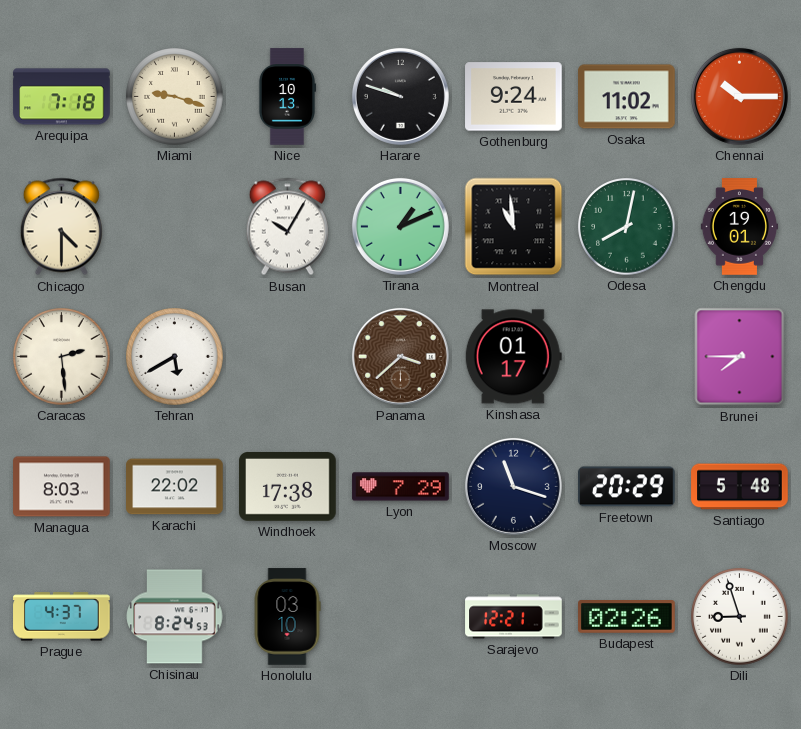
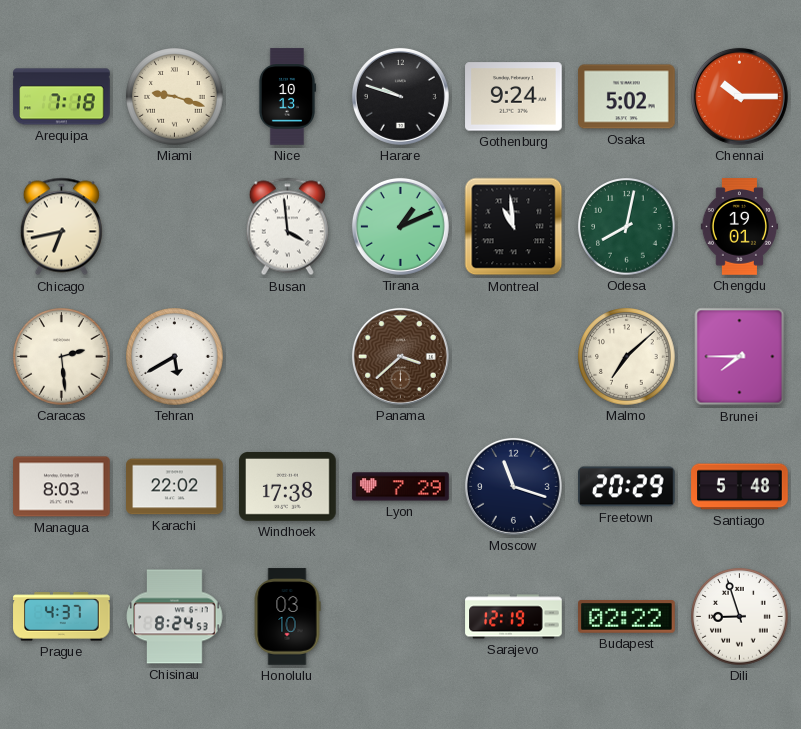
Osaka: 11:02 -> 5:02
Chicago: 4:30 -> 6:43
Busan: 10:05 -> 3:59
Kinshasa: 01:17 -> none
Malmo: none -> 7:08
Sarajevo: 12:21 -> 12:19
Budapest: 02:26 -> 02:22
